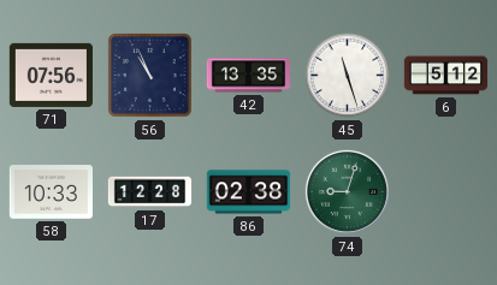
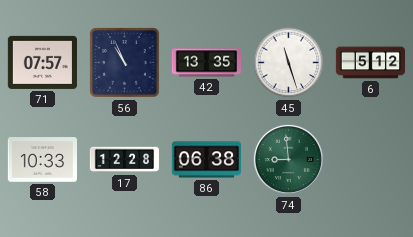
71: 07:56 -> 07:57
86: 02:38 -> 06:38
74: 9:03 -> 8:59
